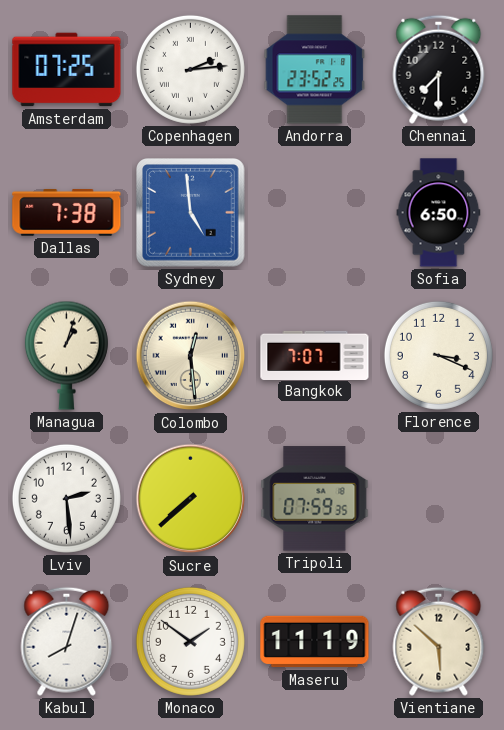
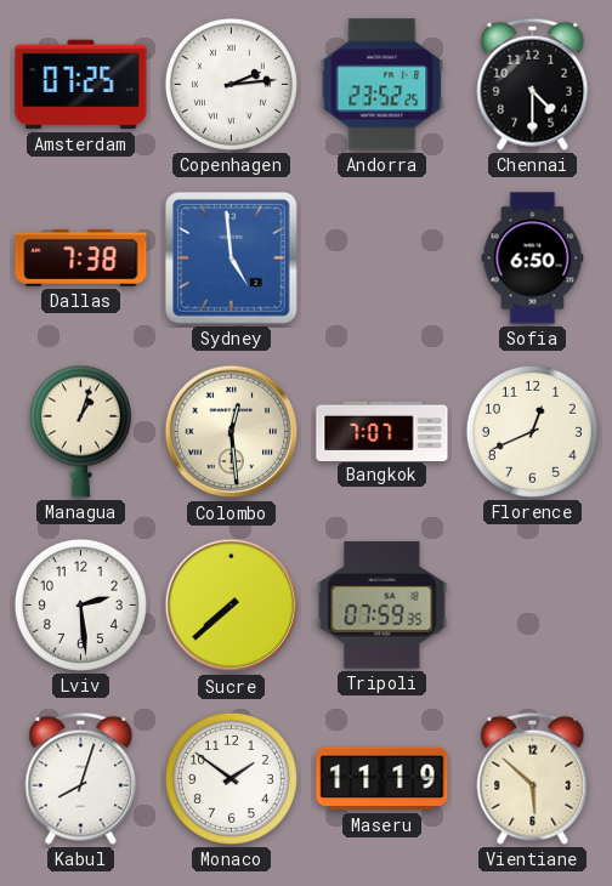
Chennai: 7:30 -> 4:30
Florence: 3:19 -> 12:41
